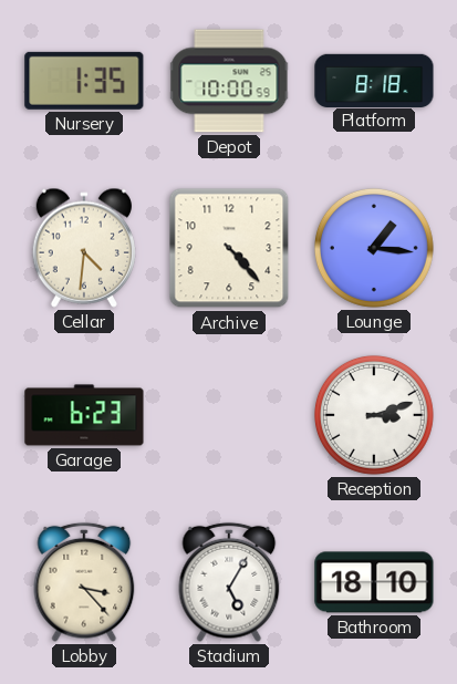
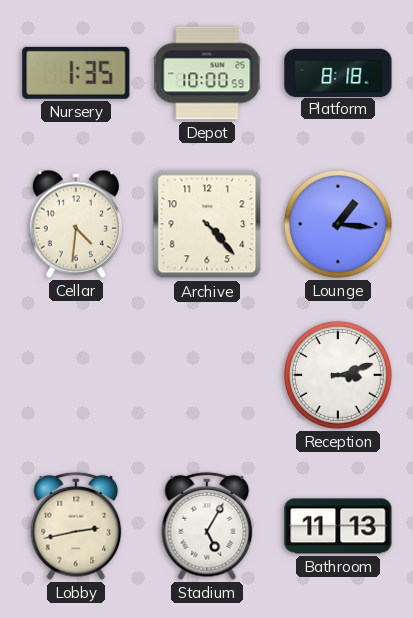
Garage: 6:23 -> none
Lobby: 3:23 -> 2:43
Bathroom: 18:10 -> 11:13
